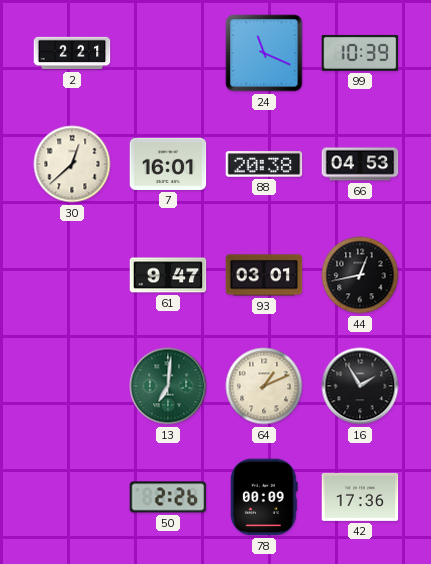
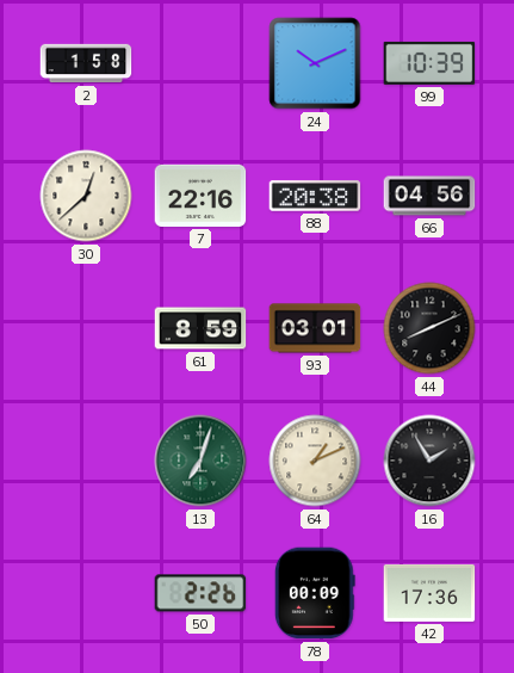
2: 2:21 -> 1:58
24: 11:19 -> 10:11
7: 16:01 -> 22:16
66: 04:53 -> 04:56
61: 9:47 -> 8:59
44: 12:43 -> 8:11
13: 7:01 -> 7:03
